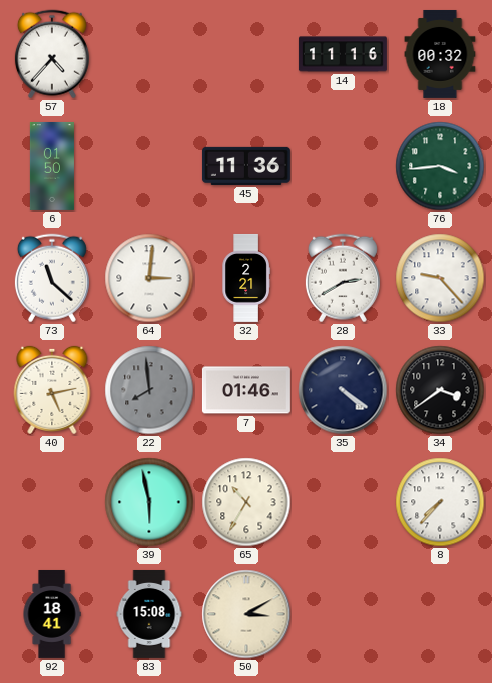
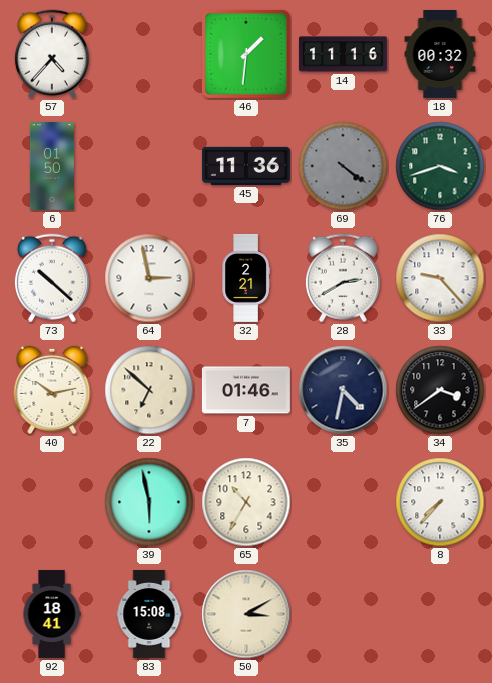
46: none -> 1:31
69: none -> 4:21
76: 3:44 -> 3:42
73: 11:22 -> 10:22
64: 3:01 -> 2:58
40: 5:13 -> 10:13
22: 7:59 -> 6:52
22 dial: grey -> cream
35: 4:21 -> 4:32
